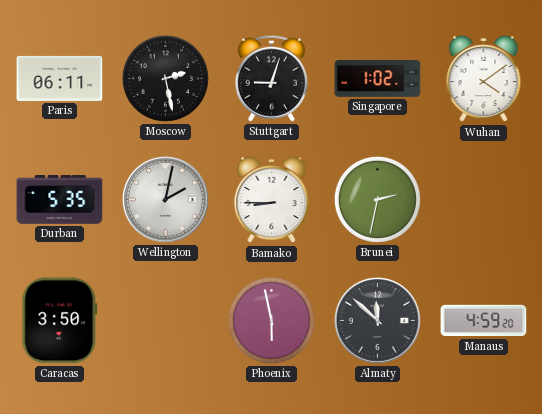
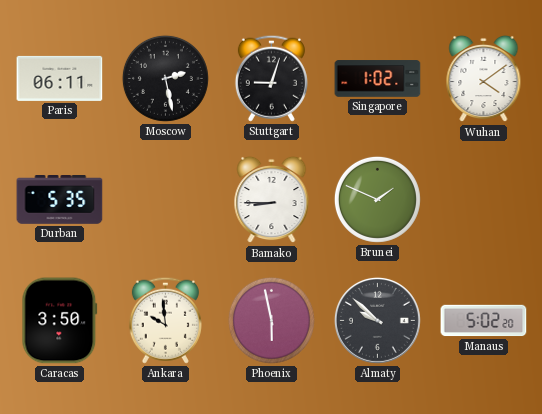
Wellington: 2:02 -> none
Brunei: 2:32 -> 1:49
Ankara: none -> 9:59
Almaty: 11:52 -> 9:52
Manaus: 4:59 -> 5:02
